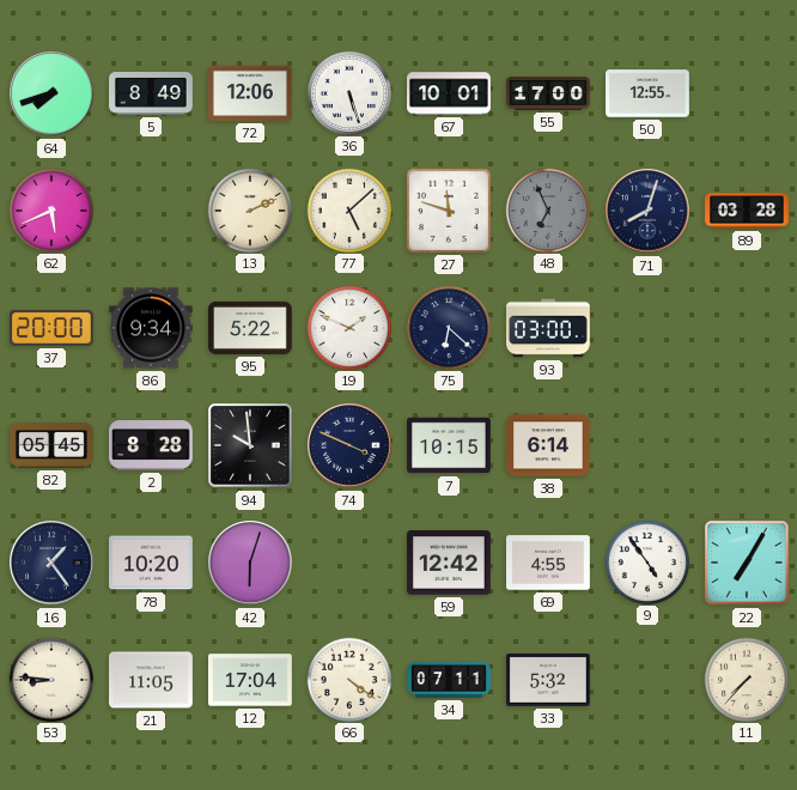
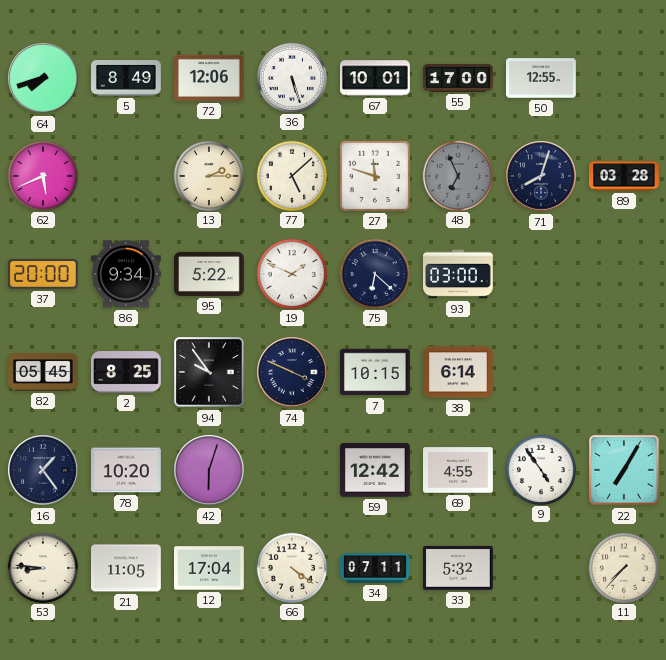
13: 2:11 -> 2:15
2: 8:28 -> 8:25
94: 9:59 -> 9:54
